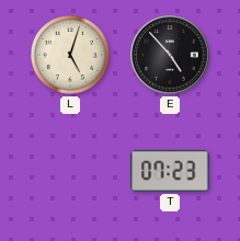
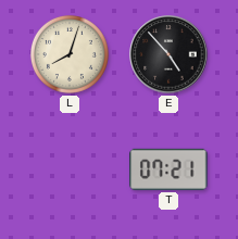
L: 5:03 -> 8:03
T: 07:23 -> 07:21
